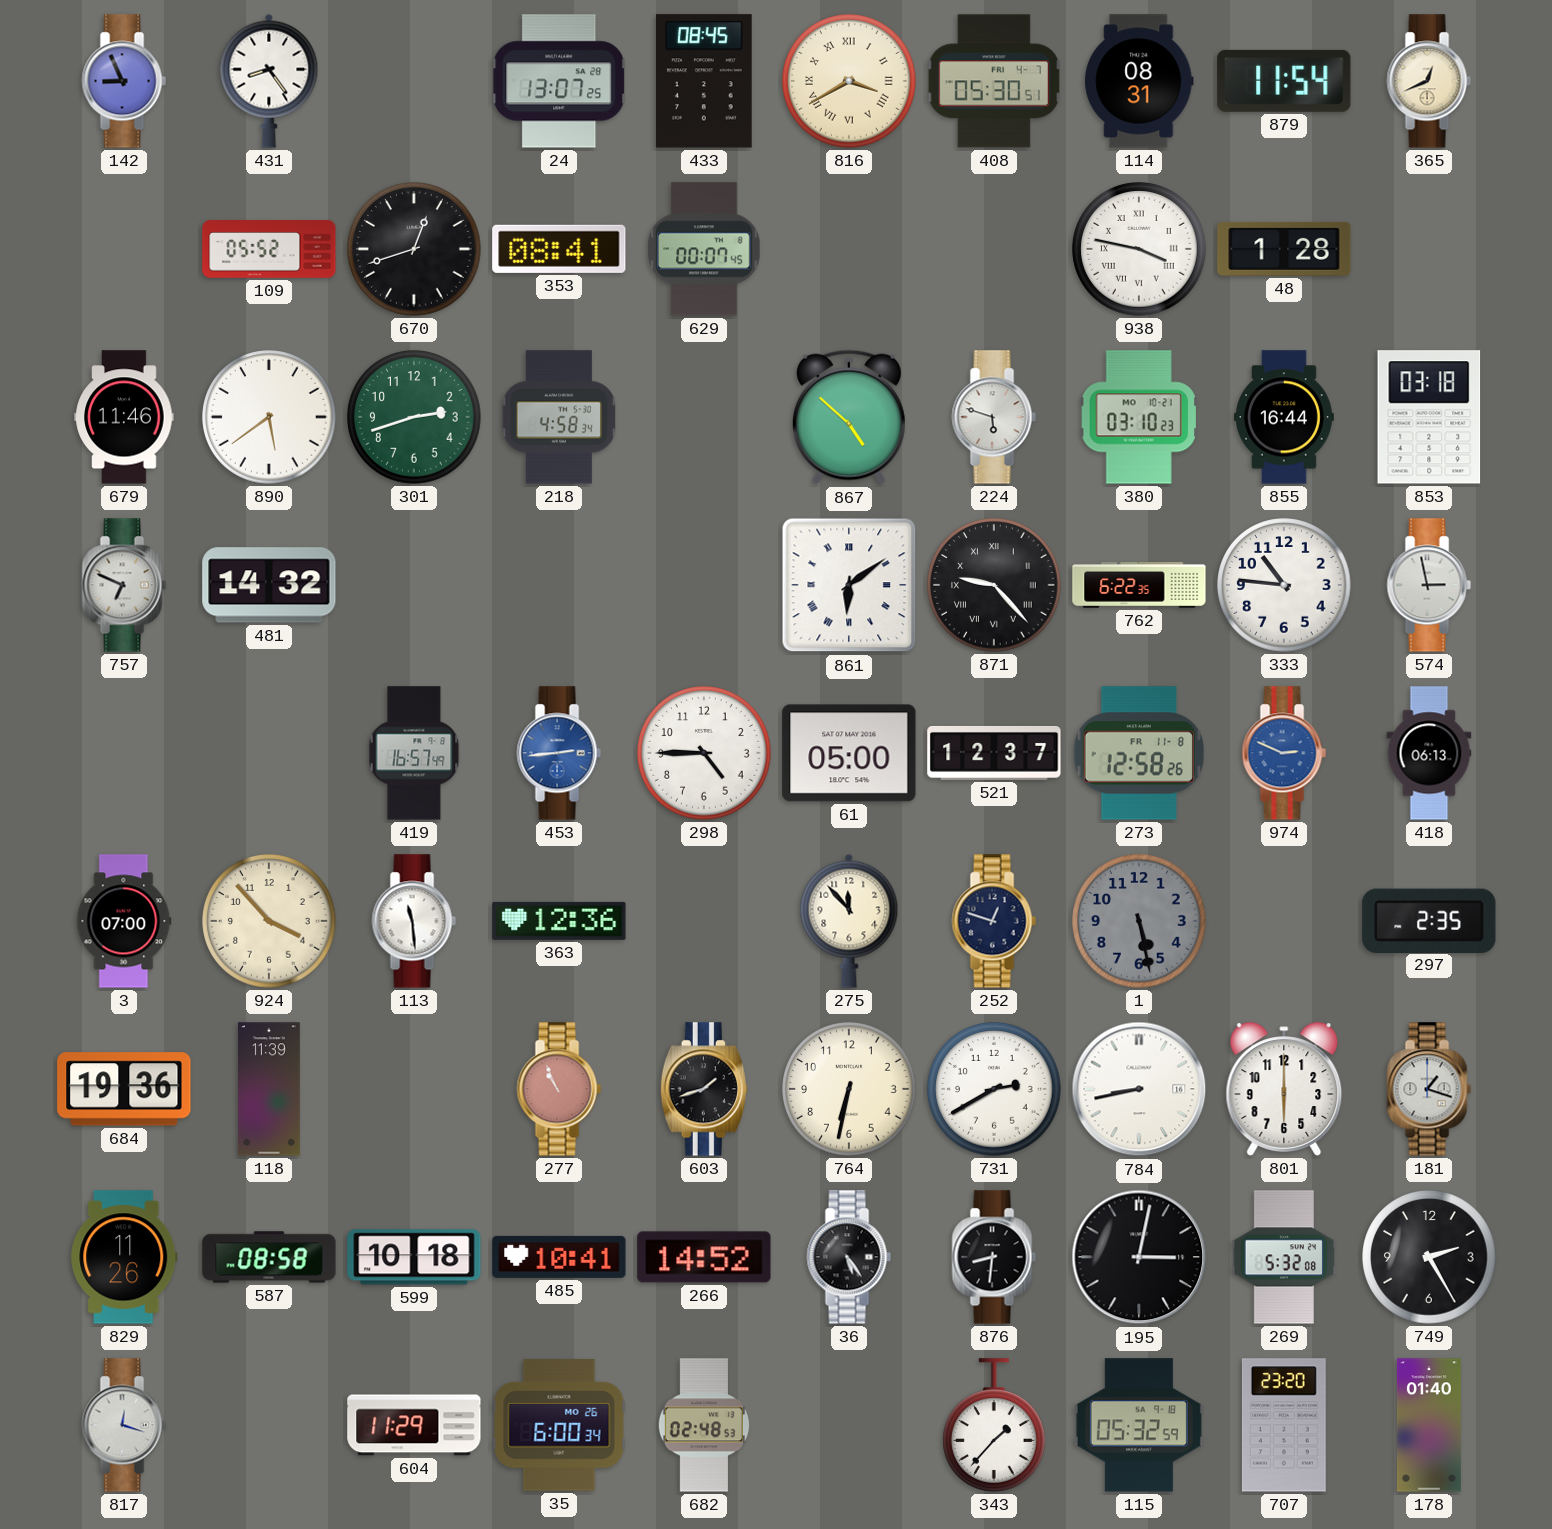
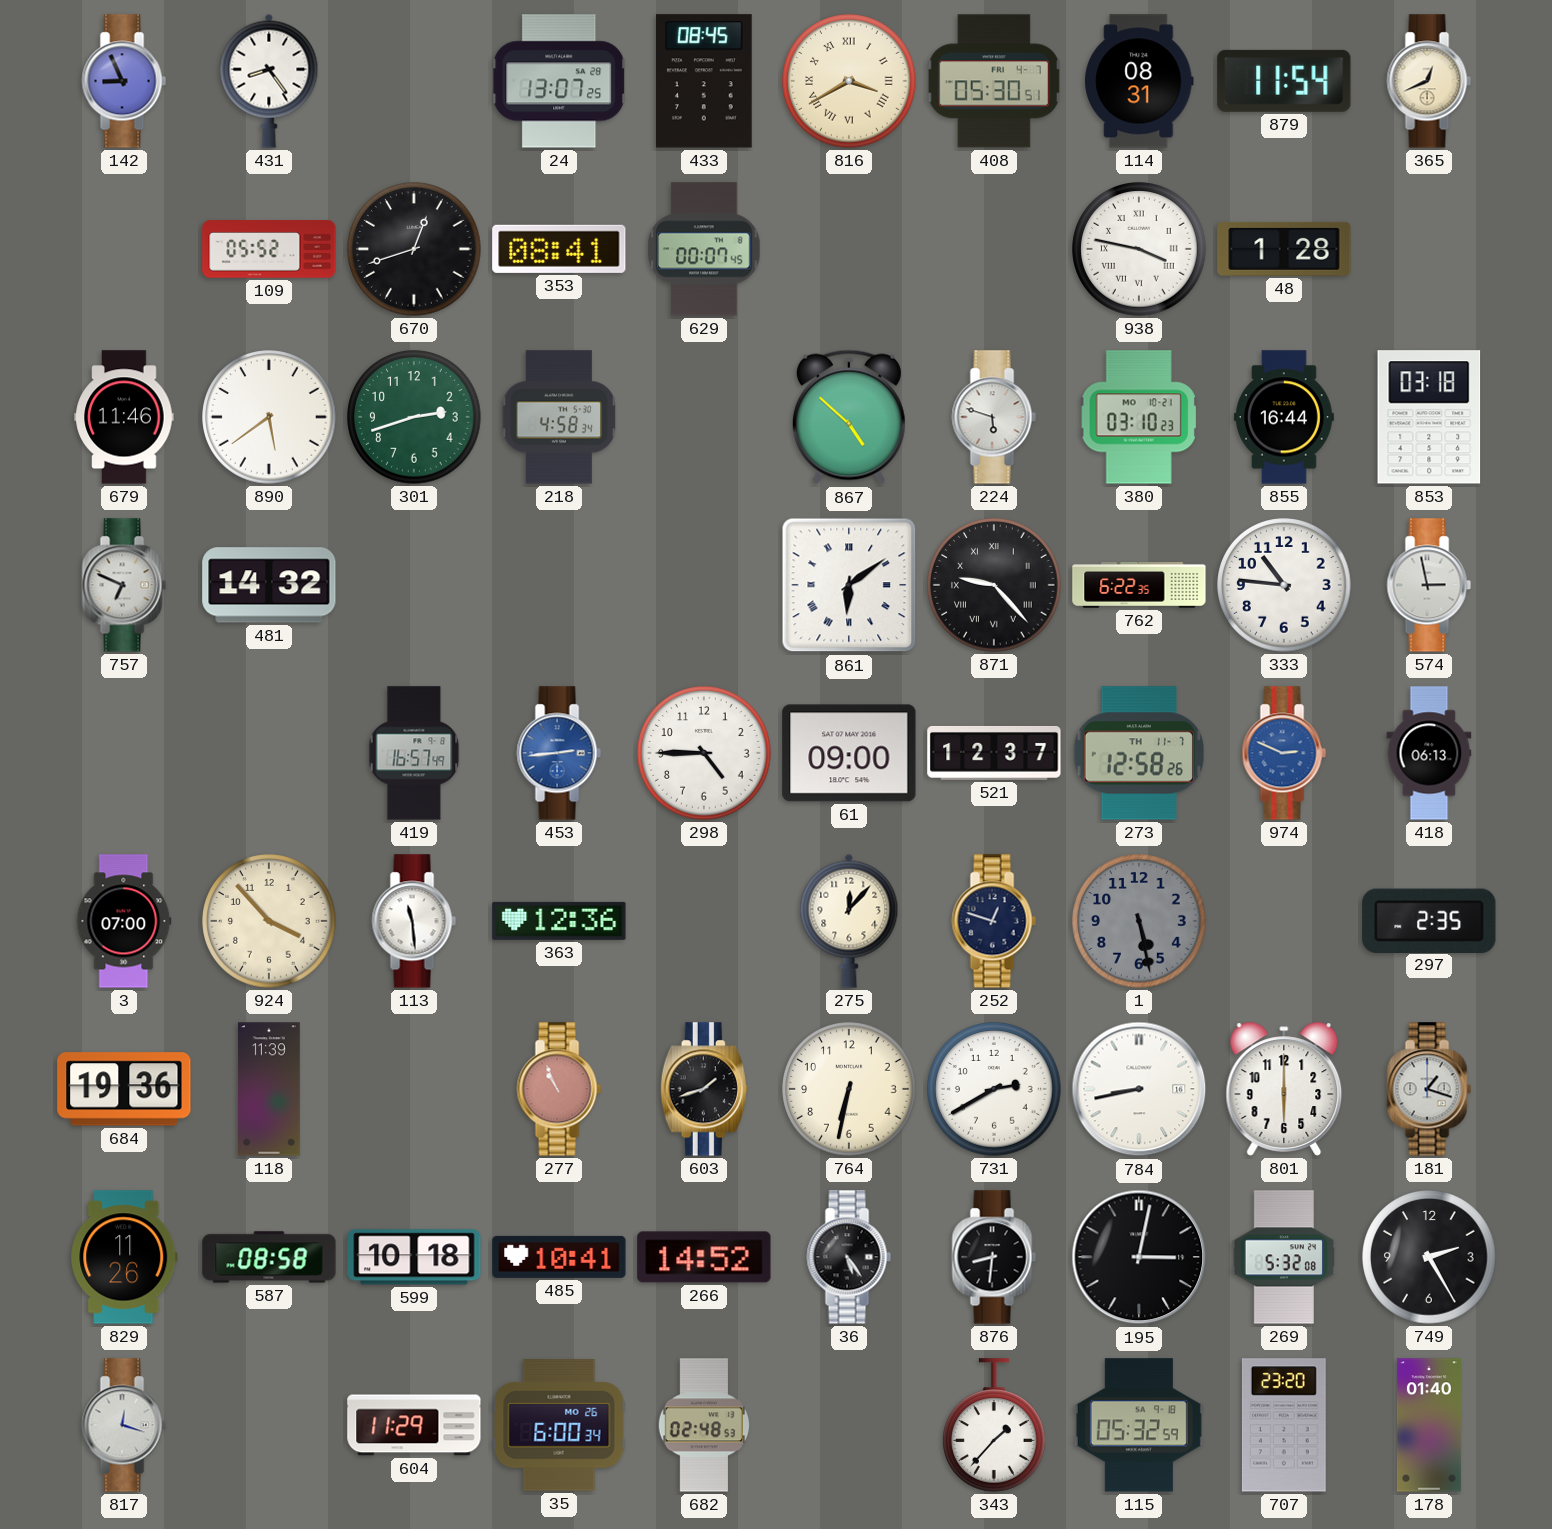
61: 05:00 -> 09:00
273 date: FR 11-8 -> TH 11-7
275: 11:53 -> 12:07
